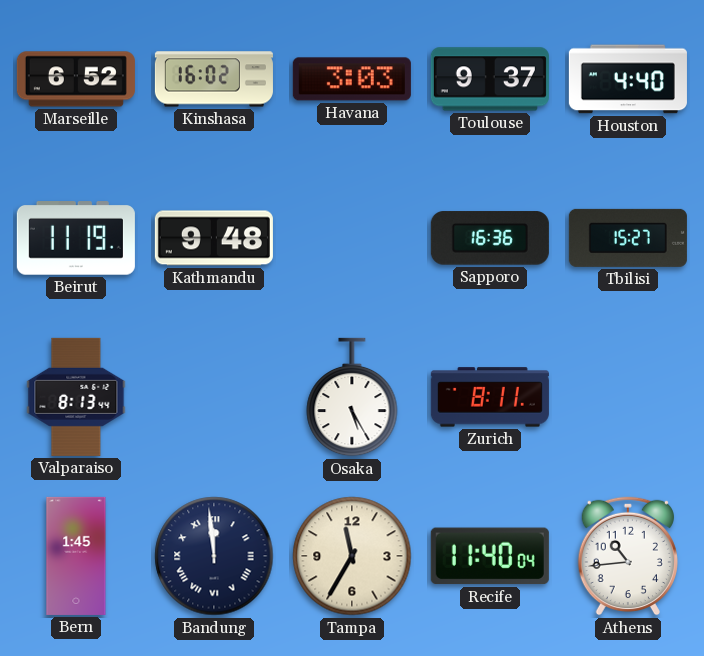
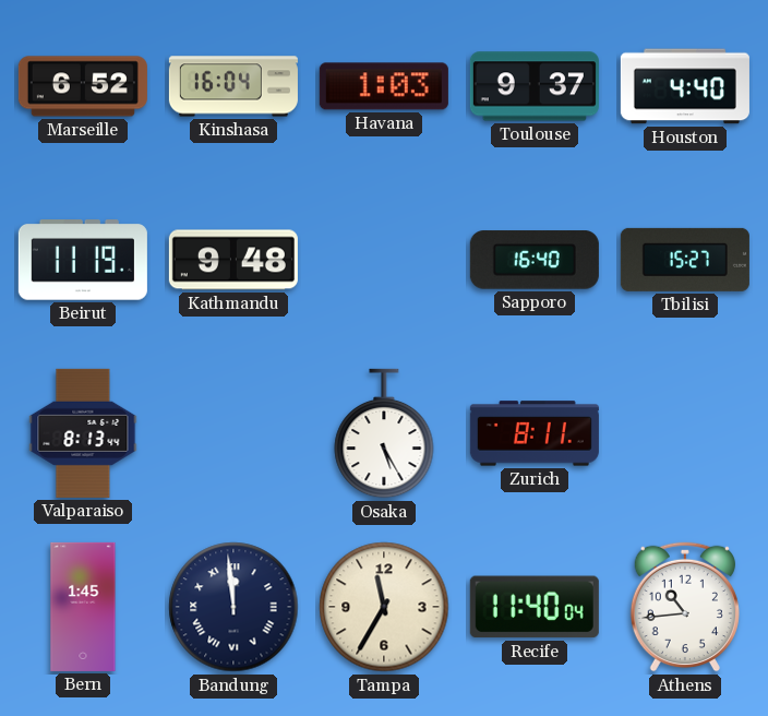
Kinshasa: 16:02 -> 16:04
Havana: 3:03 -> 1:03
Sapporo: 16:36 -> 16:40
